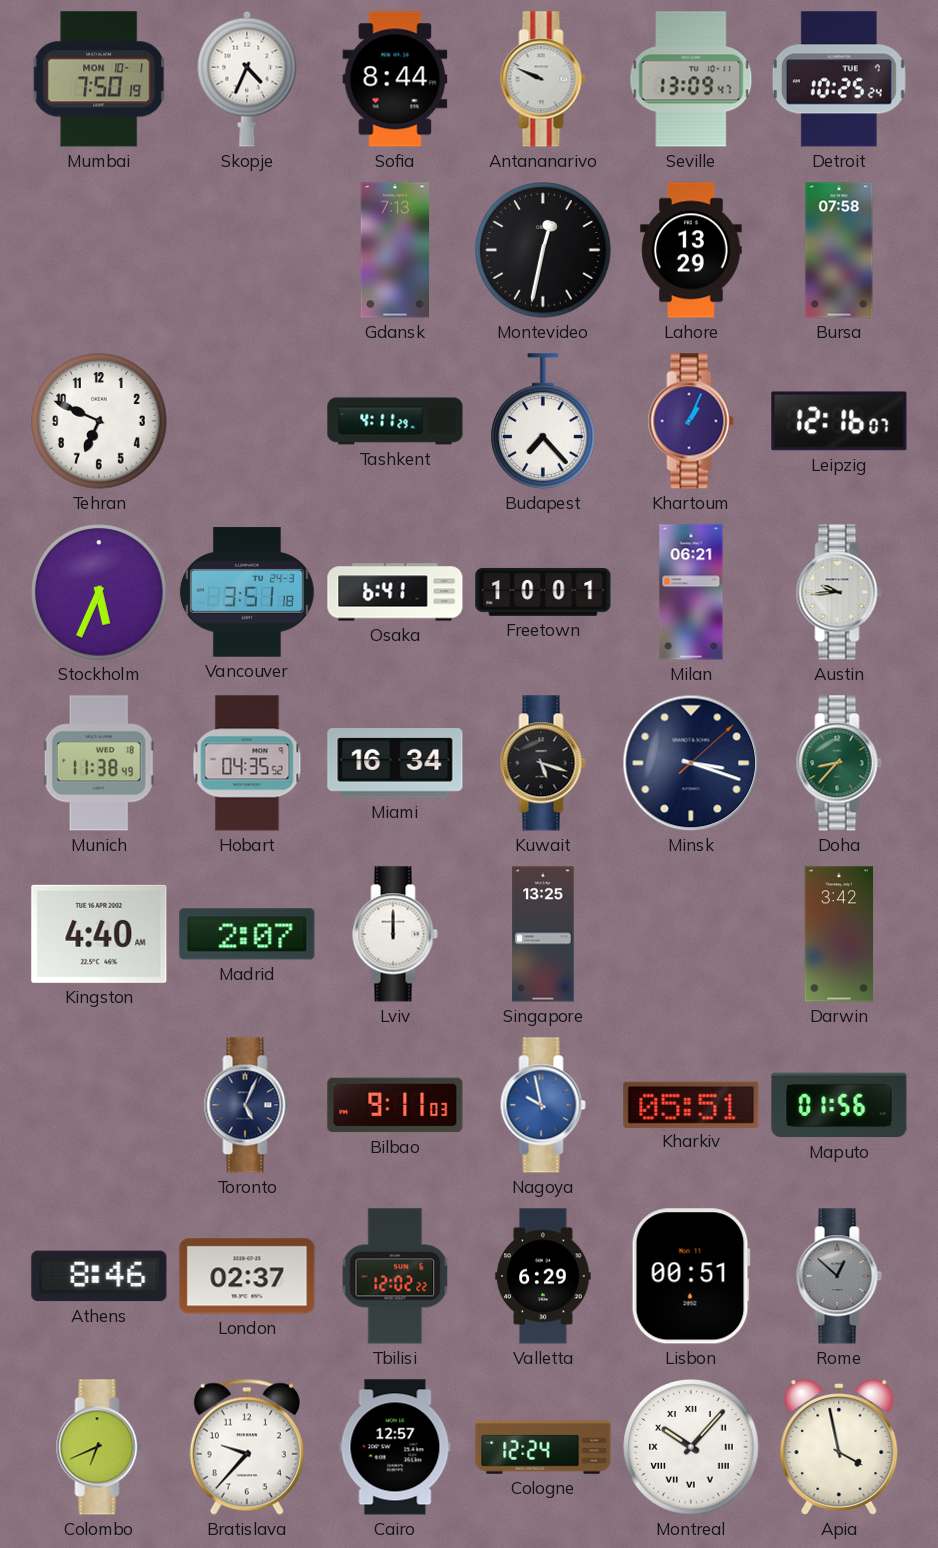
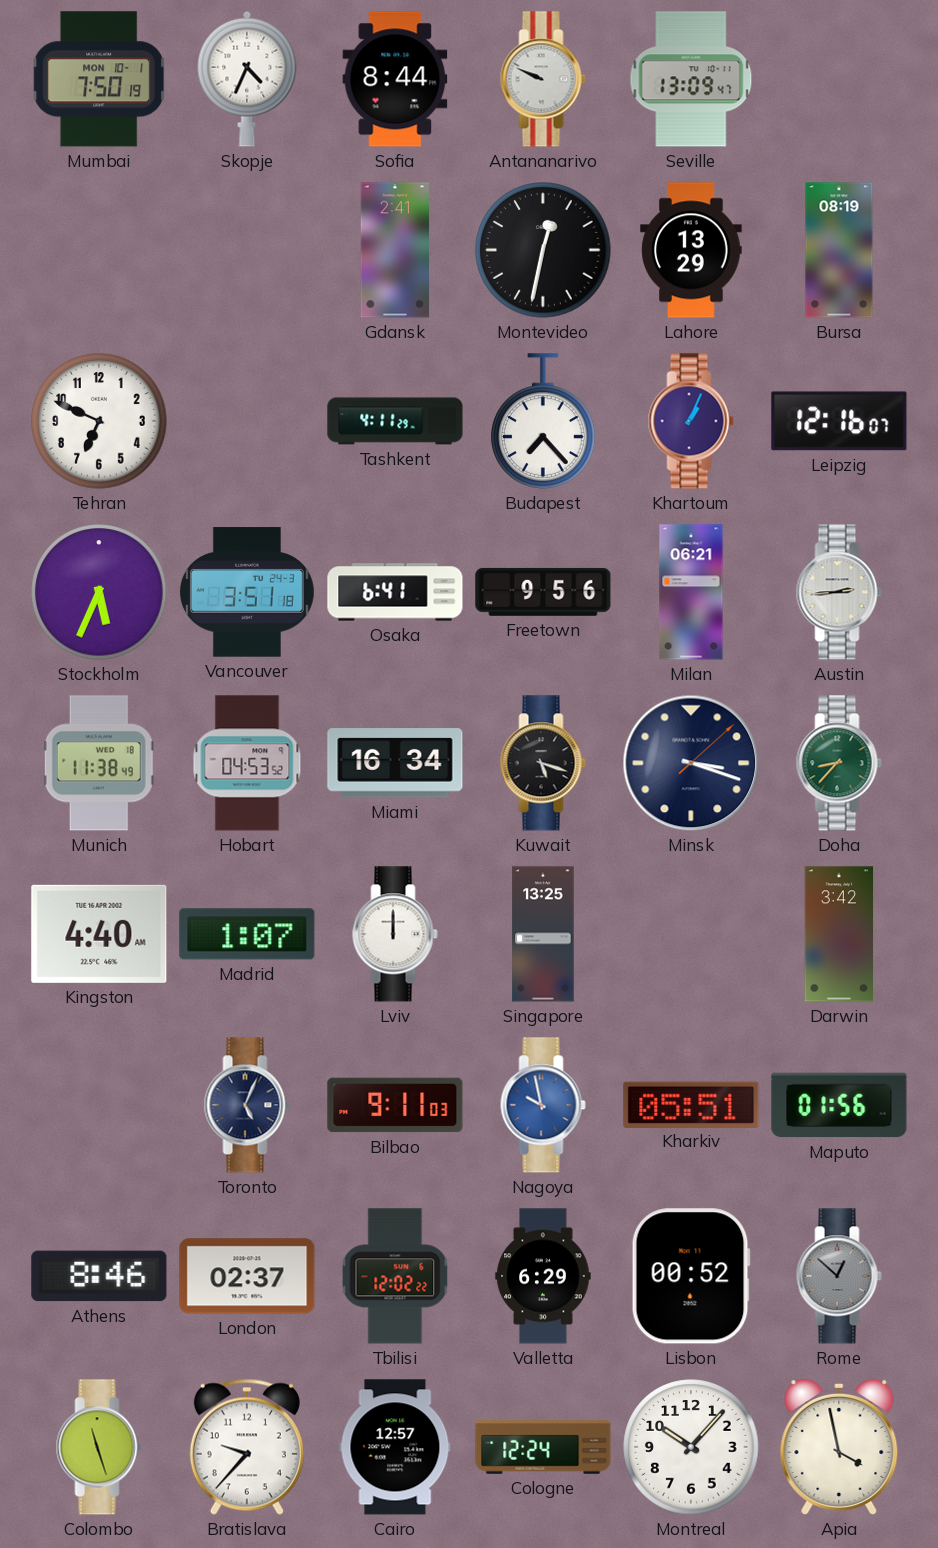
Detroit: 10:25 -> none
Gdansk: 7:13 -> 2:41
Bursa: 07:58 -> 08:19
Freetown: 10:01 -> 9:56
Austin: 9:44 -> 2:44
Hobart: 04:35 -> 04:53
Madrid: 2:07 -> 1:07
Lisbon: 00:51 -> 00:52
Colombo: 6:41 -> 11:27
Montreal numerals: Roman -> Arabic
